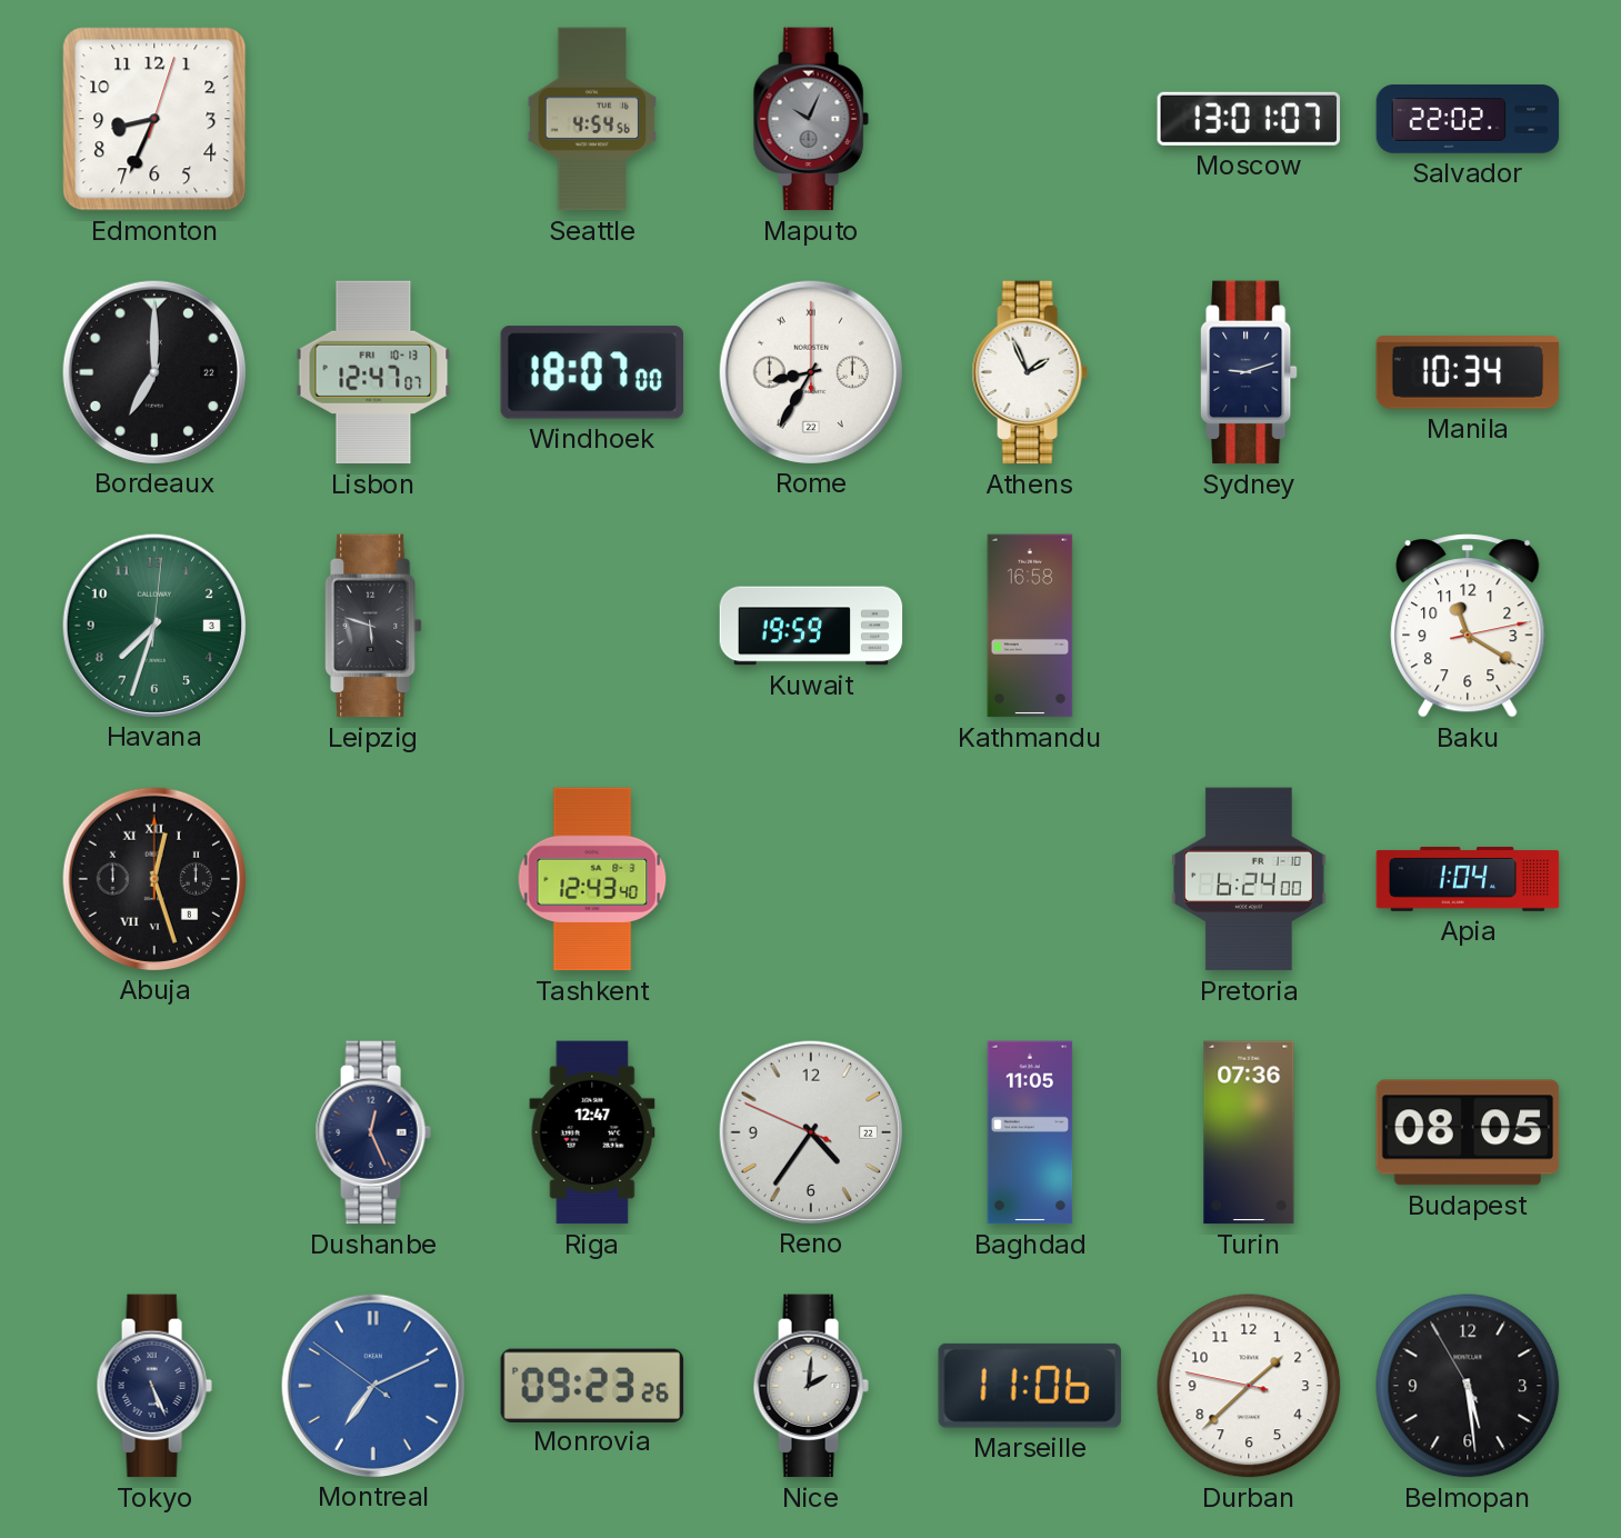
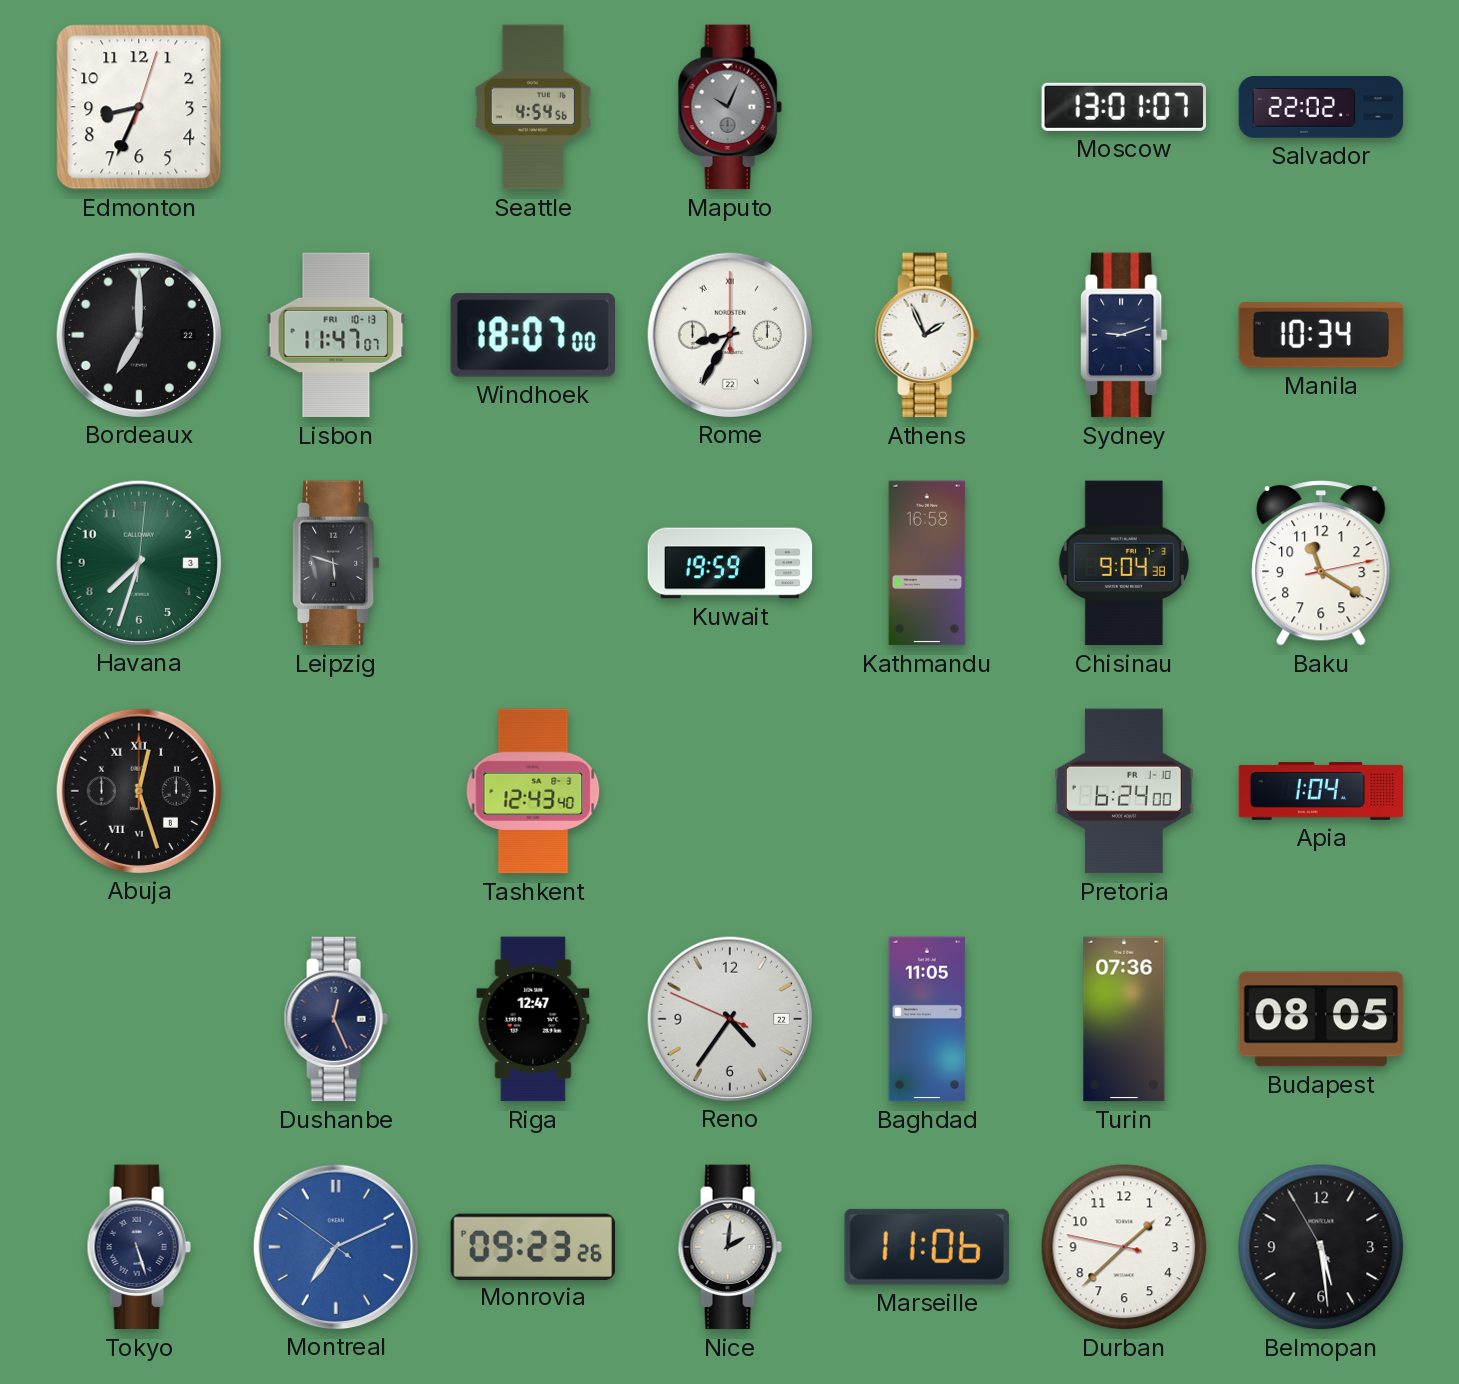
Lisbon: 12:47 -> 11:47
Chisinau: none -> 9:04
Tokyo: 5:26 -> 5:27
